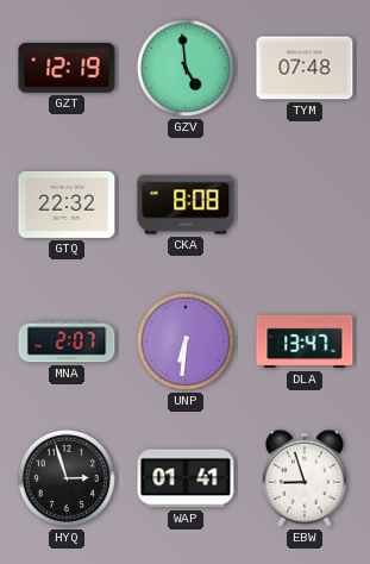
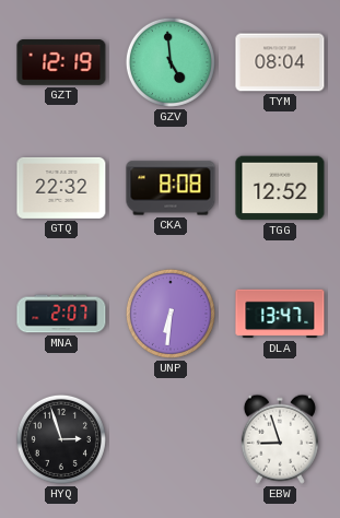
TYM: 07:48 -> 08:04
TGG: none -> 12:52
WAP: 01:41 -> none
